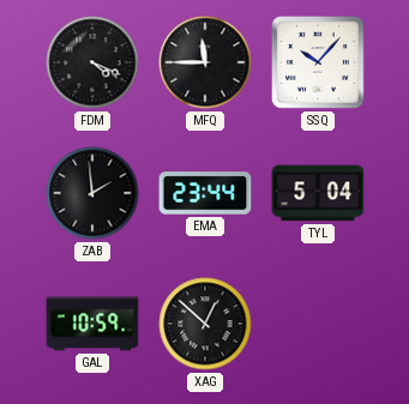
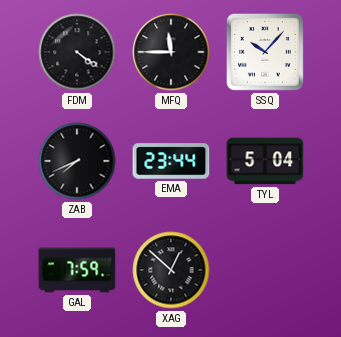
FDM: 4:19 -> 4:21
ZAB: 1:59 -> 7:41
GAL: 10:59 -> 7:59
